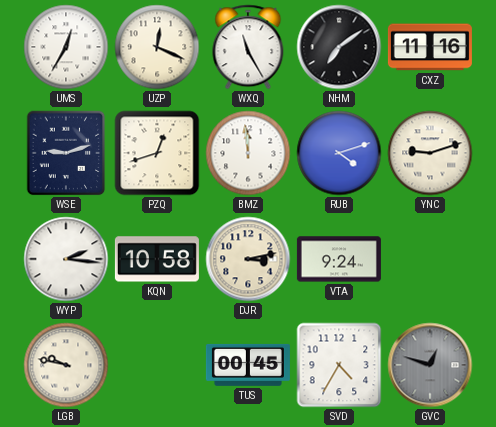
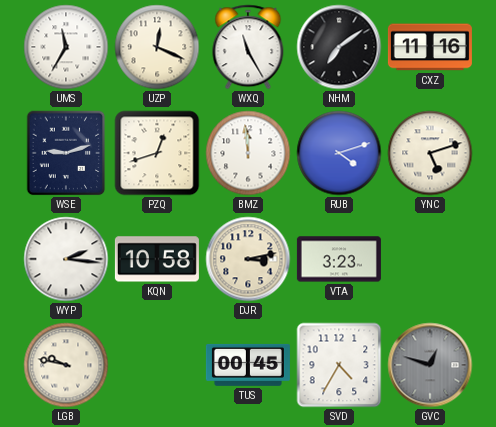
UMS: 12:35 -> 11:35
YNC: 9:12 -> 5:12
VTA: 9:24 -> 3:23
